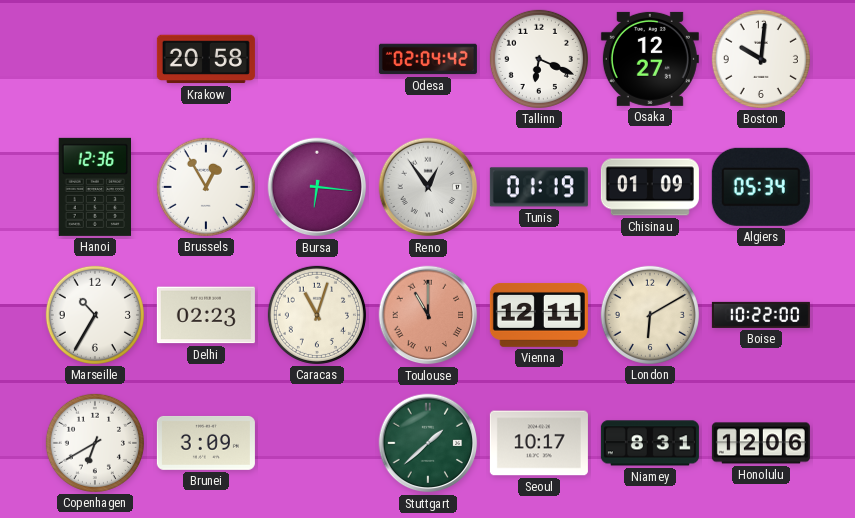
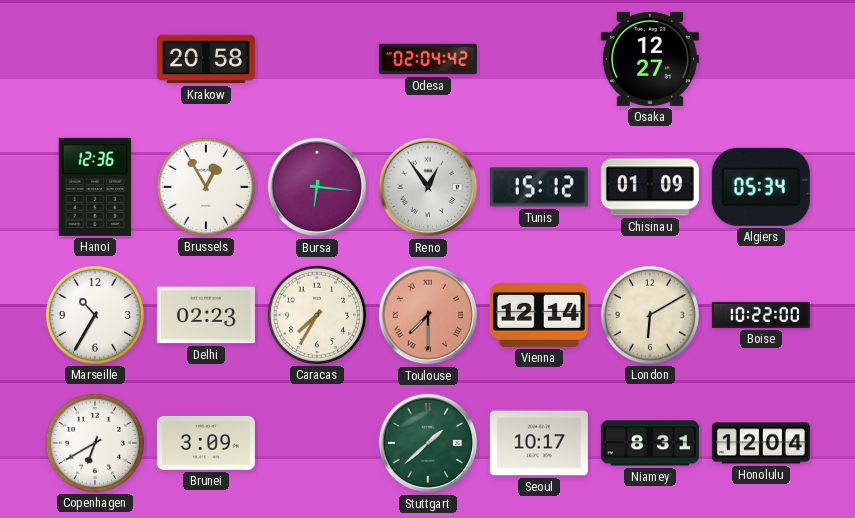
Tallinn: 6:19 -> none
Boston: 10:01 -> none
Tunis: 01:19 -> 15:12
Caracas: 11:03 -> 7:35
Toulouse: 11:00 -> 7:30
Vienna: 12:11 -> 12:14
Honolulu: 12:06 -> 12:04
